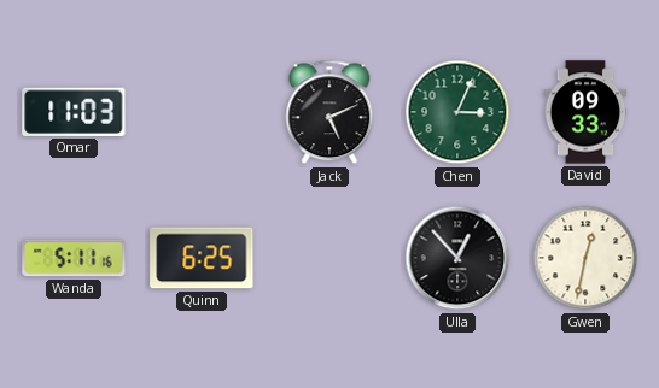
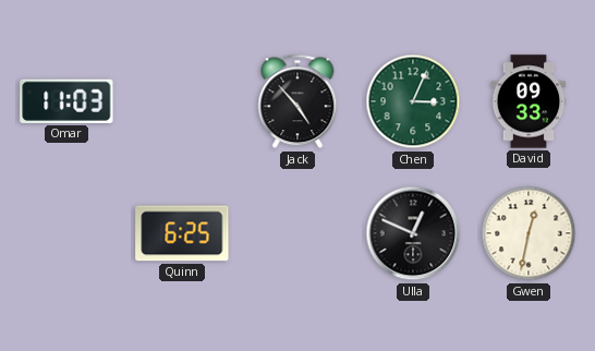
Jack: 5:11 -> 4:53
Wanda: 5:11 -> none
Ulla: 12:53 -> 12:49
